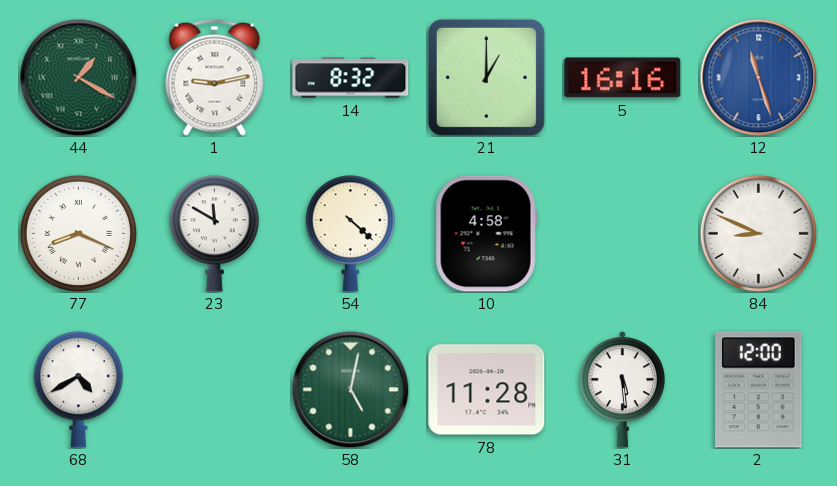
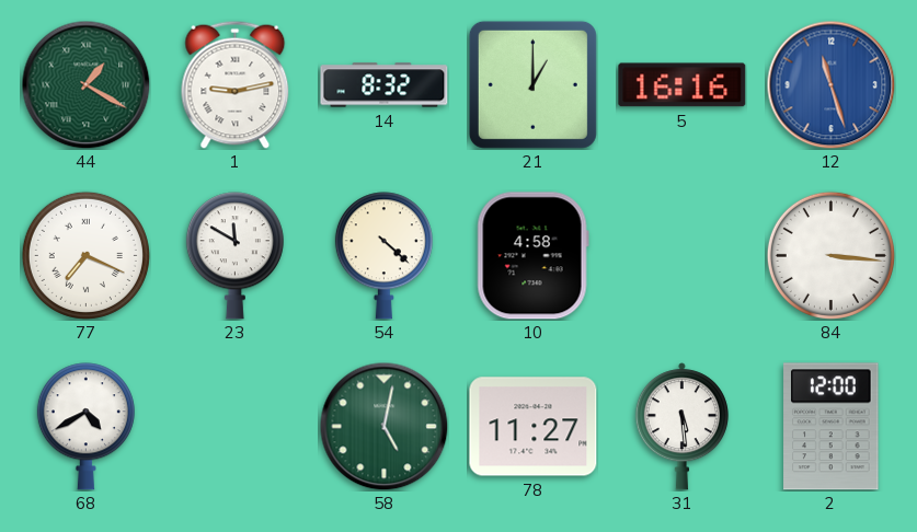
77: 8:19 -> 7:19
84: 8:49 -> 3:16
78: 11:28 -> 11:27
